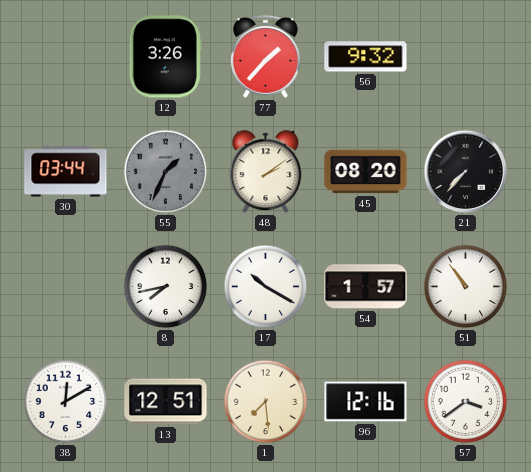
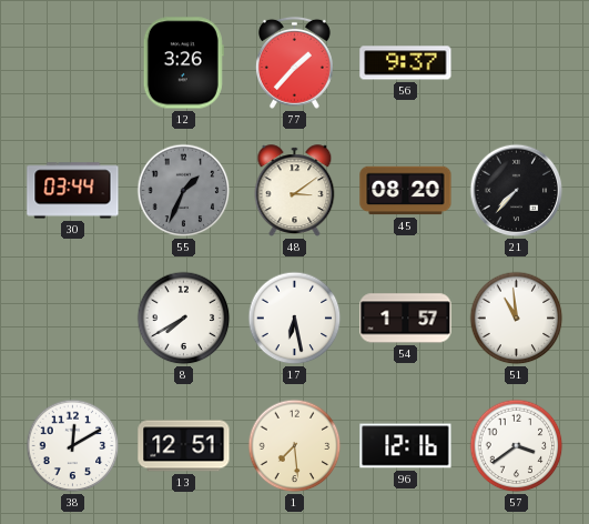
56: 9:32 -> 9:37
48: 2:09 -> 3:09
8: 7:43 -> 7:40
17: 10:20 -> 6:28
51: 10:54 -> 10:59
